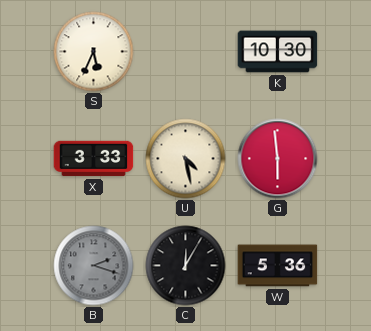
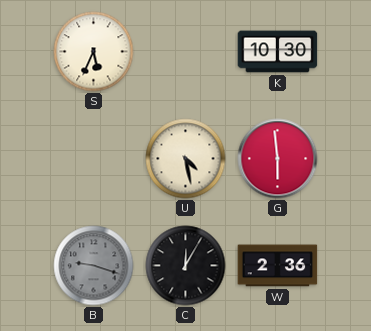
X: 3:33 -> none
B: 2:18 -> 9:18
W: 5:36 -> 2:36
